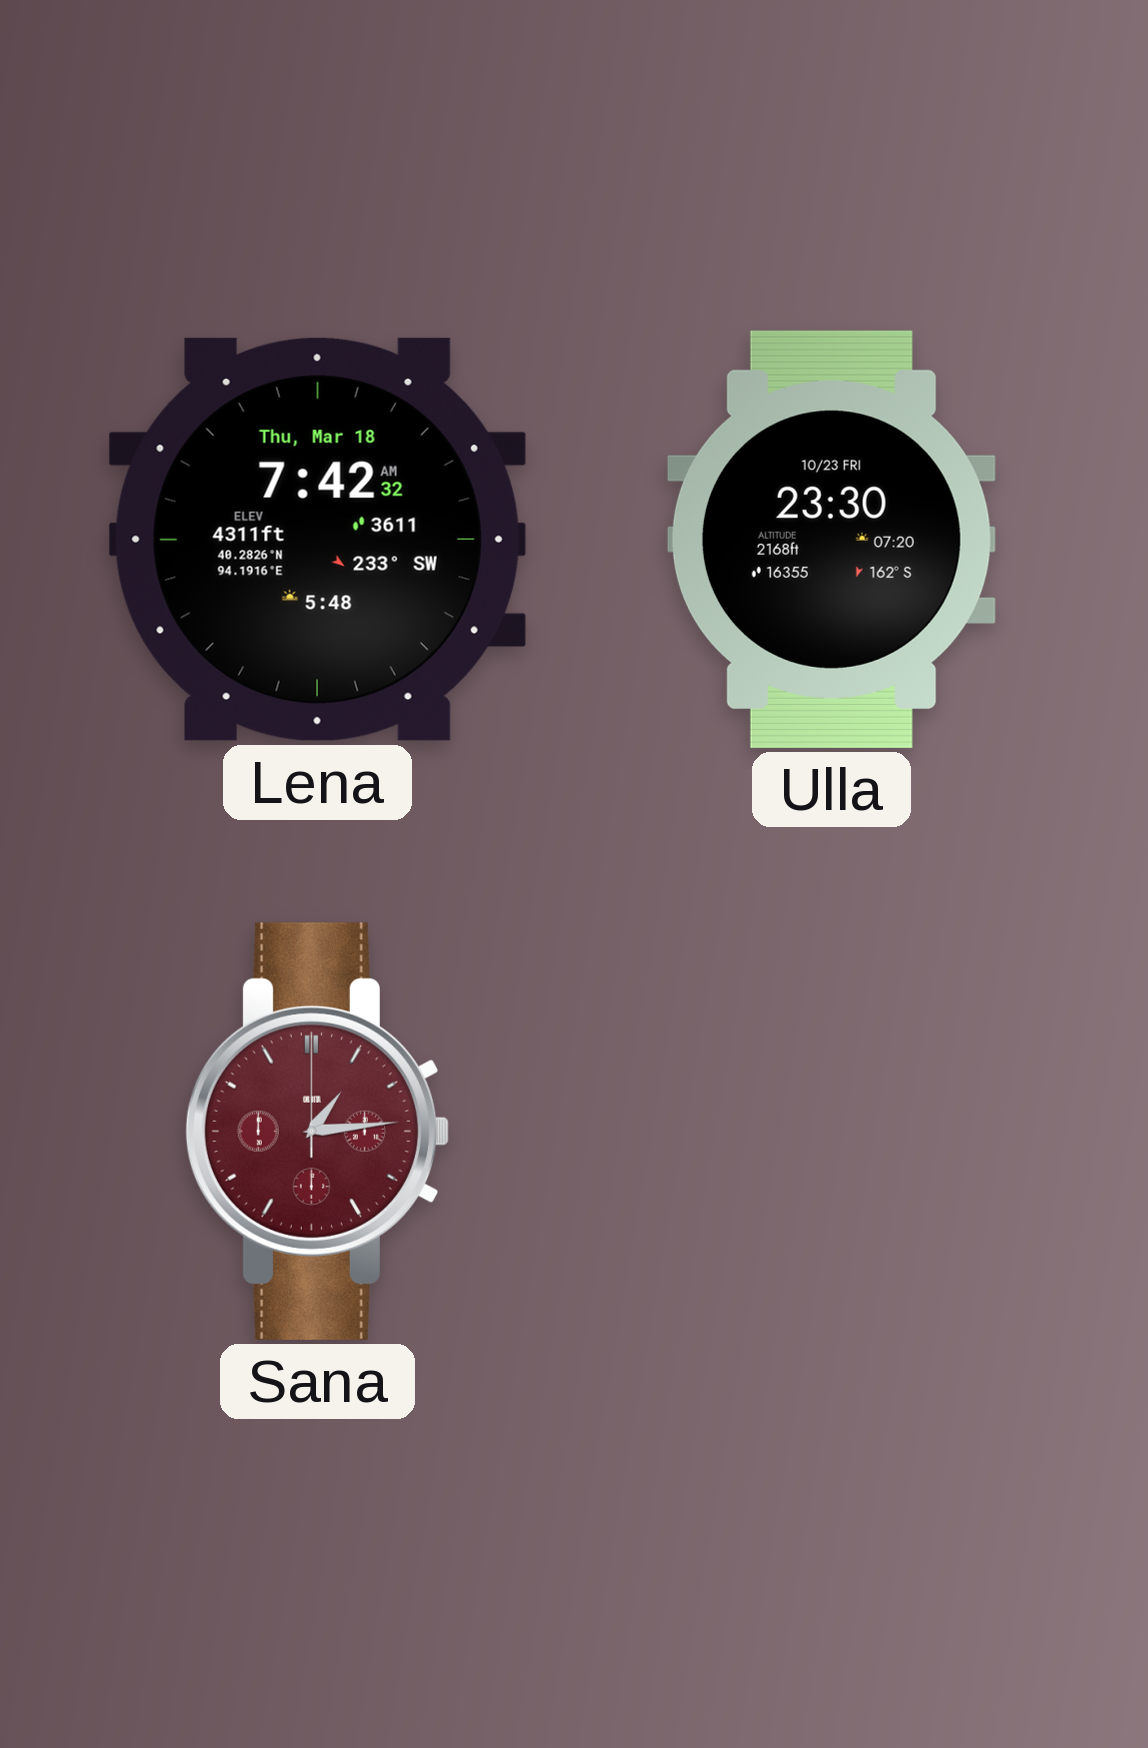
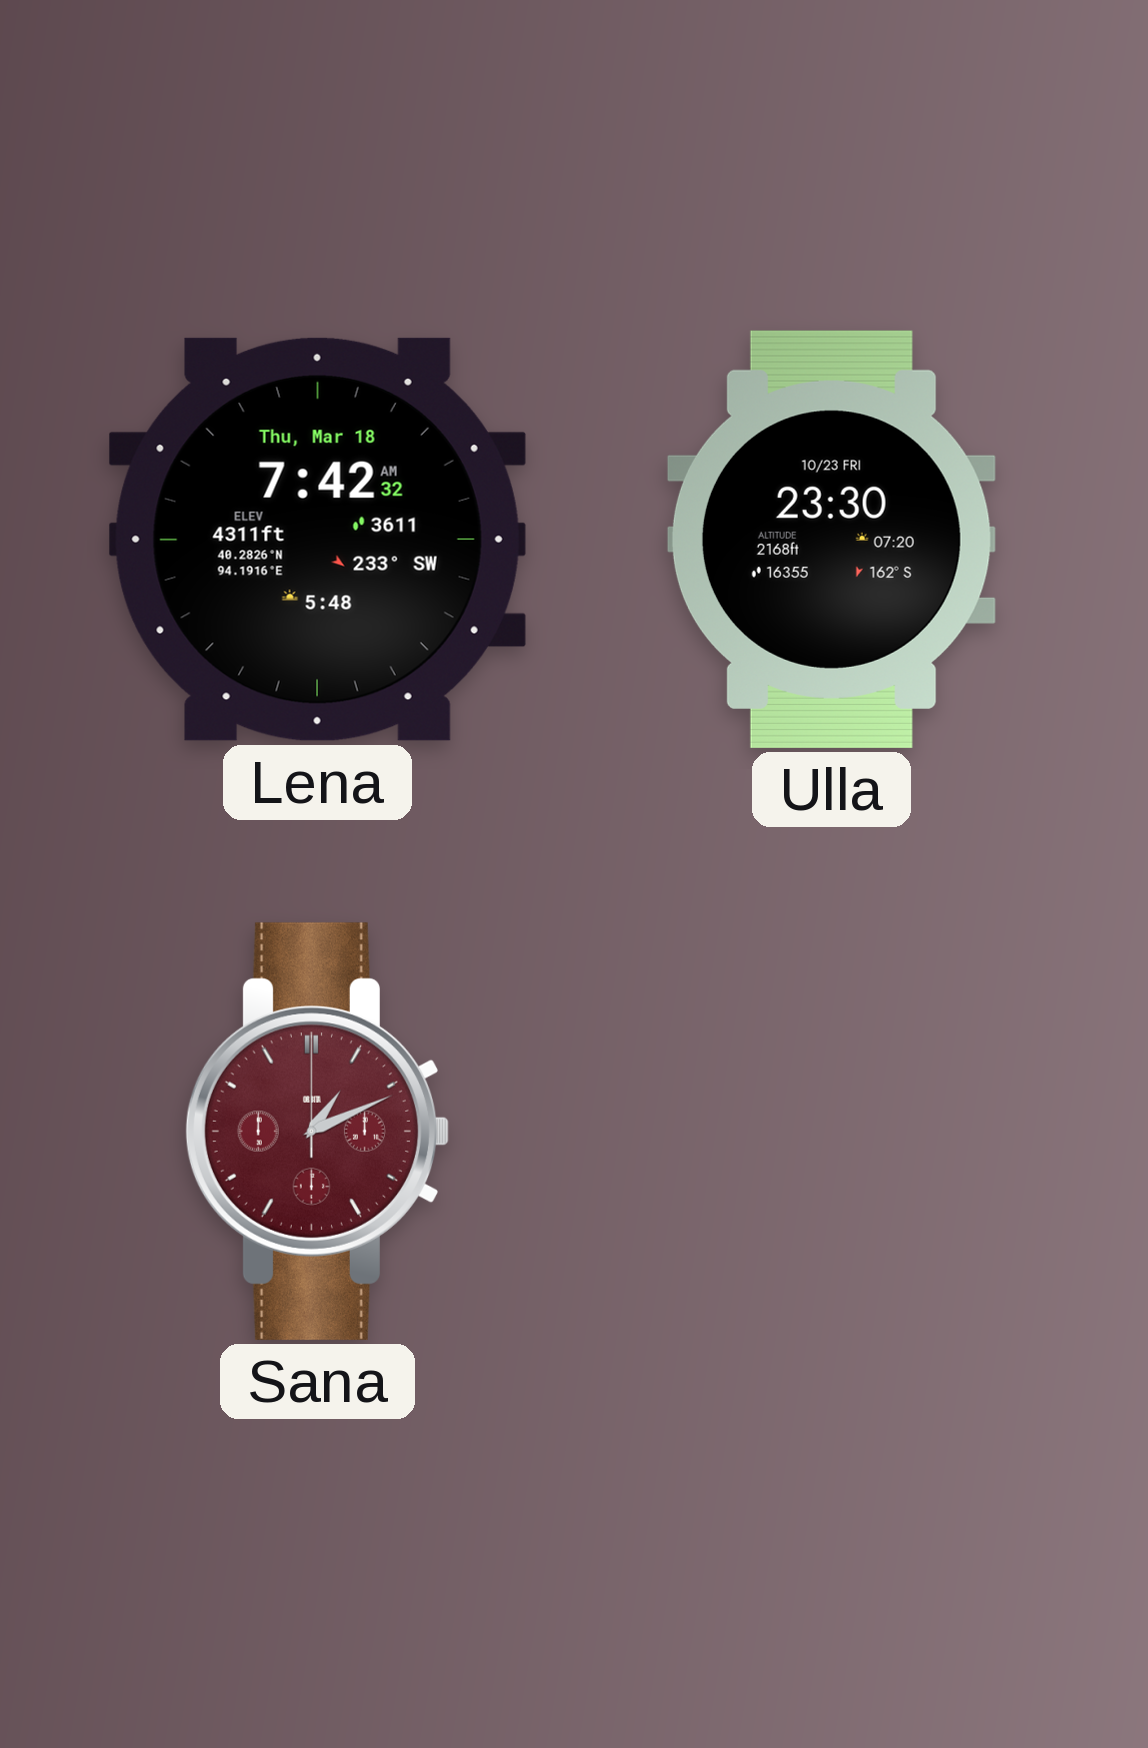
Sana: 1:14 -> 1:11
